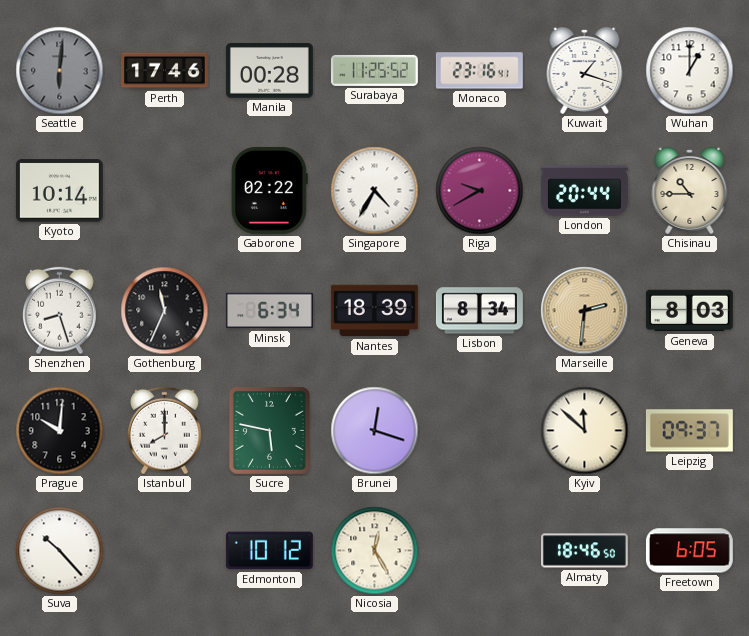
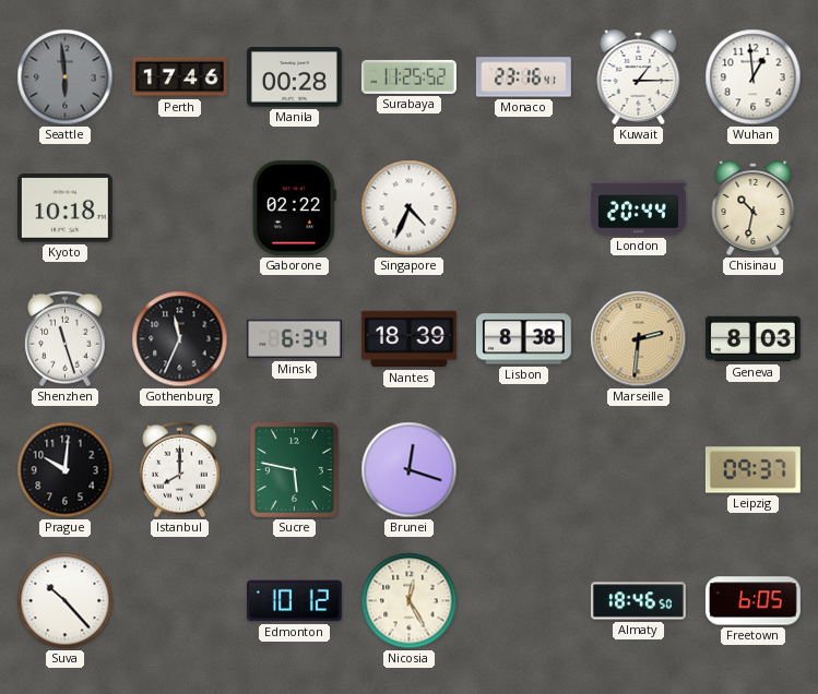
Seattle: 6:01 -> 5:59
Kuwait: 1:18 -> 1:15
Wuhan: 1:00 -> 12:59
Kyoto: 10:14 -> 10:18
Singapore: 4:35 -> 4:34
Riga: 9:40 -> none
Chisinau: 10:45 -> 10:32
Shenzhen: 8:27 -> 11:27
Lisbon: 8:34 -> 8:38
Kyiv: 11:52 -> none
